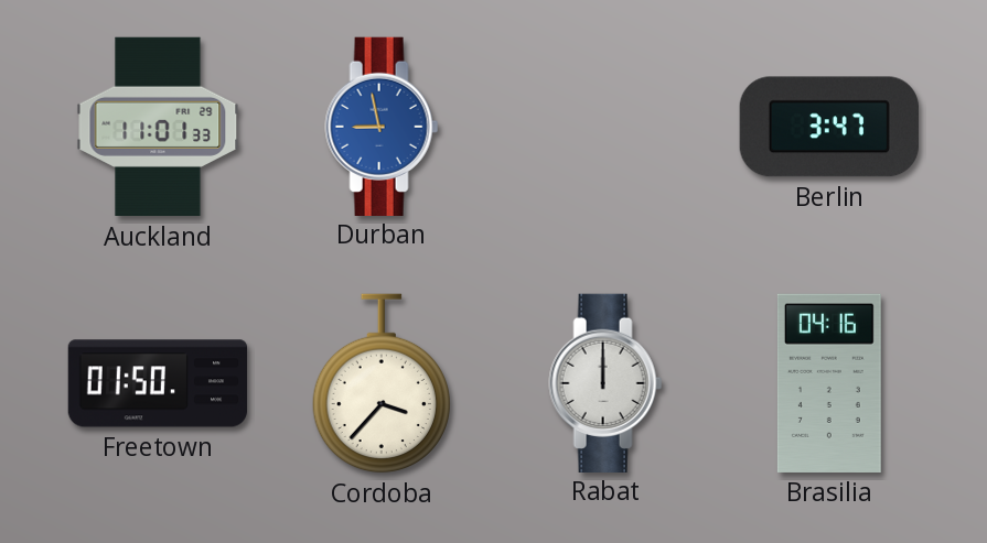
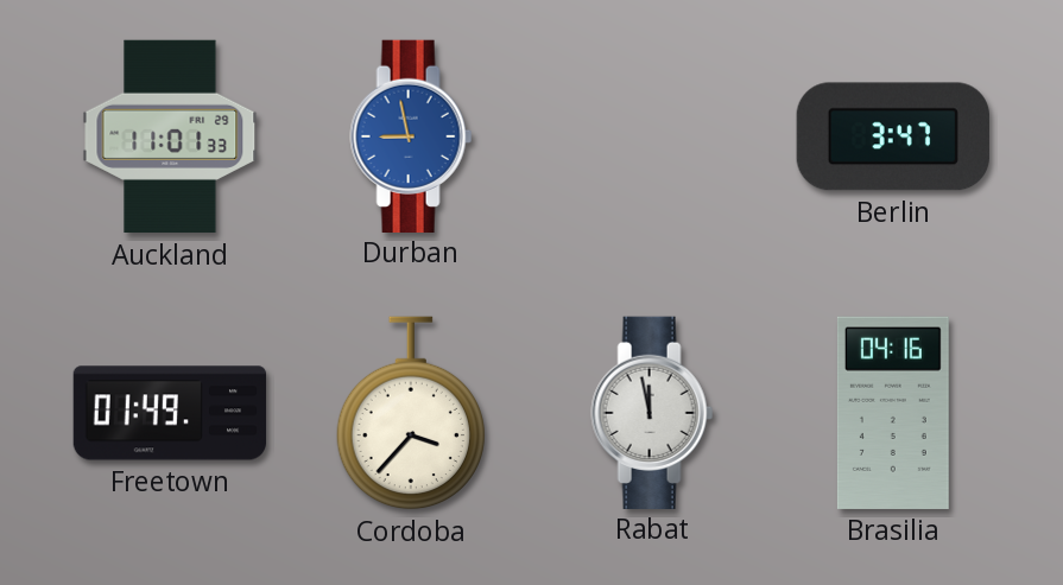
Freetown: 01:50 -> 01:49
Rabat: 12:00 -> 11:58
